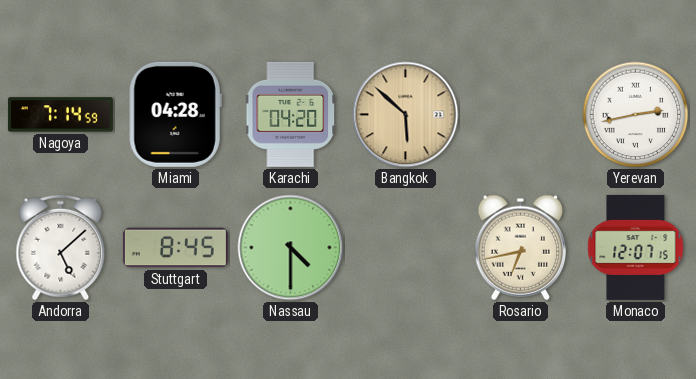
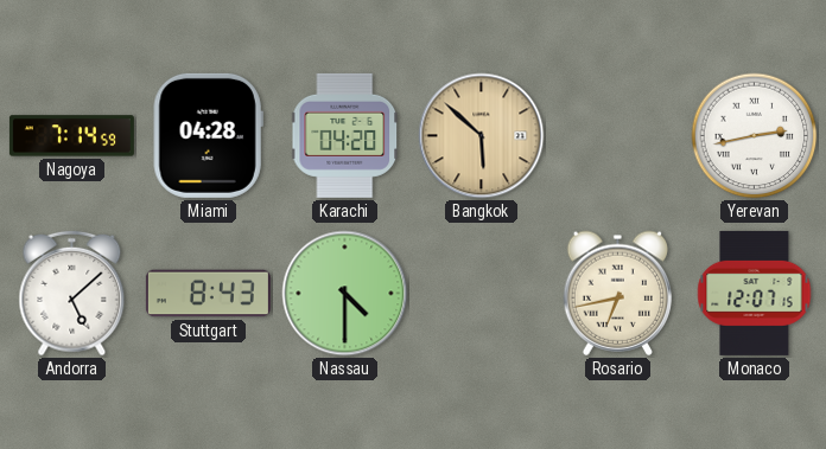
Stuttgart: 8:45 -> 8:43
